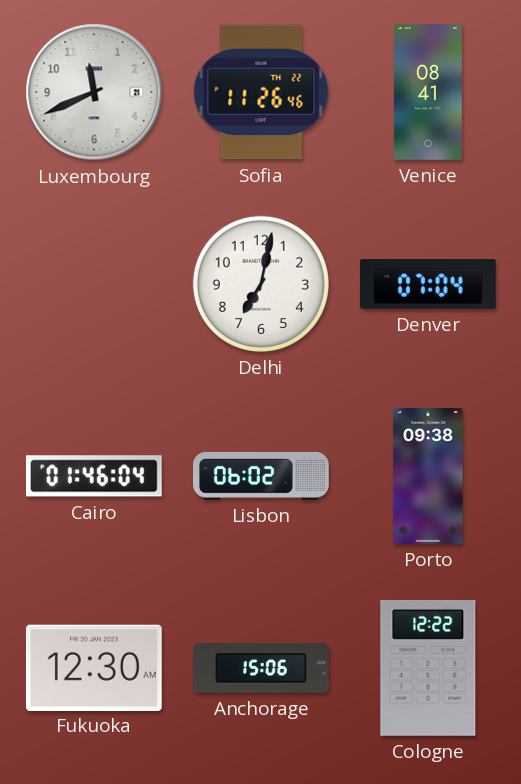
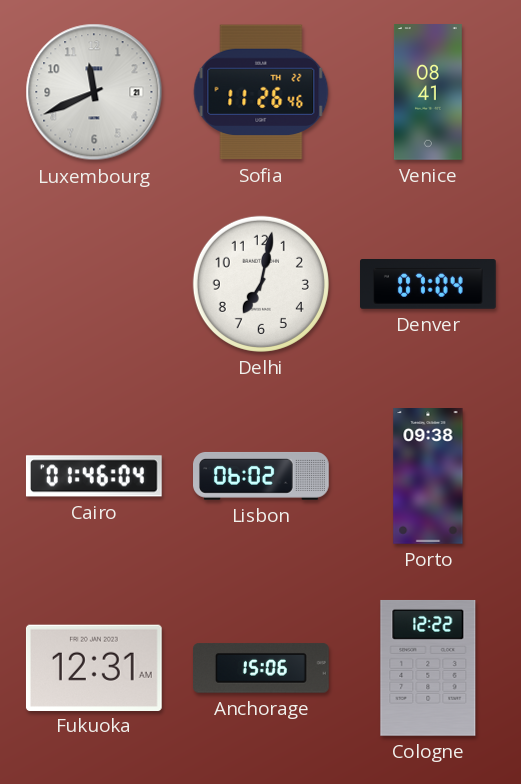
Fukuoka: 12:30 -> 12:31
